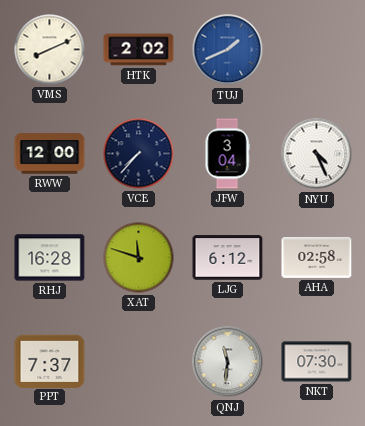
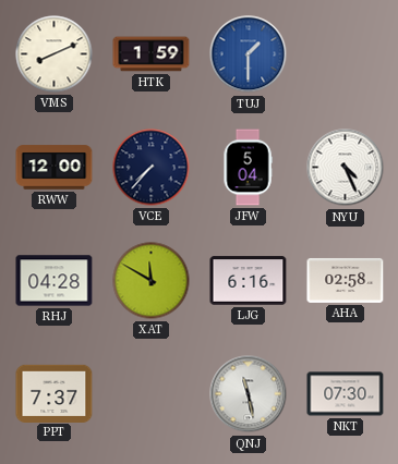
HTK: 2:02 -> 1:59
TUJ: 1:41 -> 1:30
JFW: 3:04 -> 5:04
RHJ: 16:28 -> 04:28
XAT: 11:48 -> 11:50
LJG: 6:12 -> 6:16
QNJ: 11:31 -> 11:28
